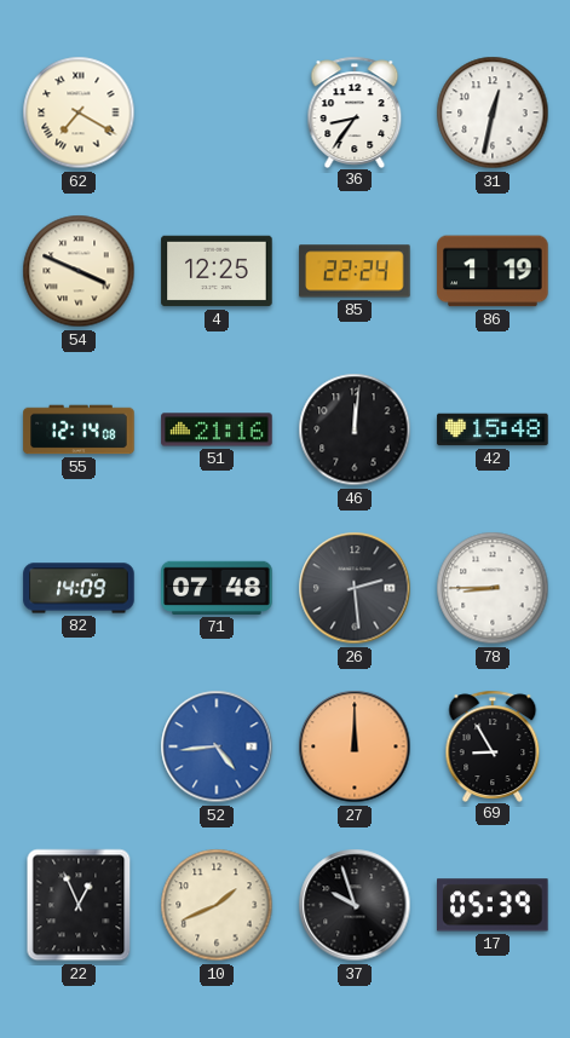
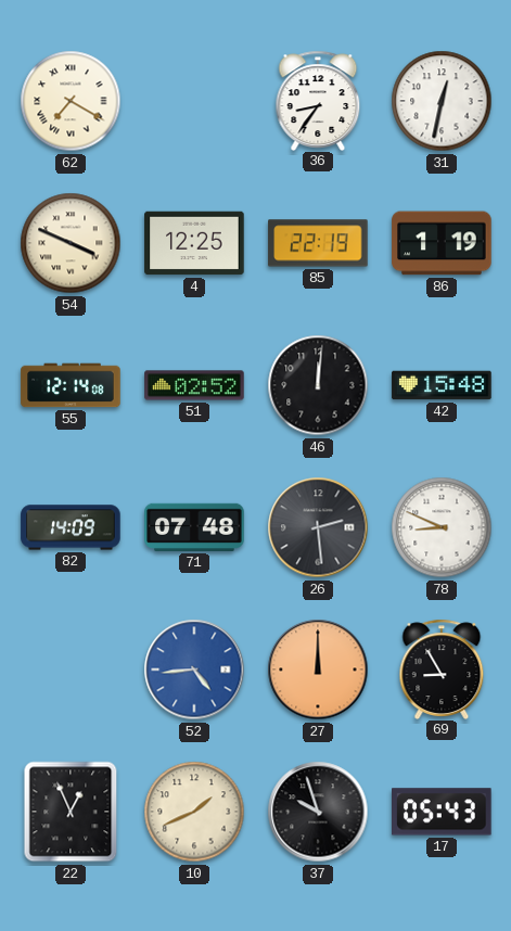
85: 22:24 -> 22:19
51: 21:16 -> 02:52
78: 8:45 -> 8:49
17: 05:39 -> 05:43
